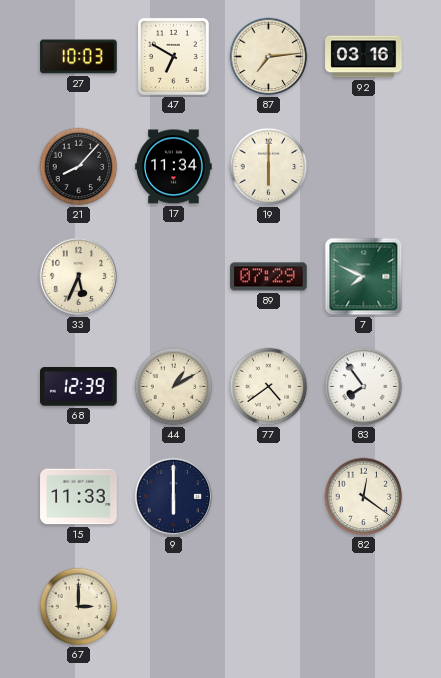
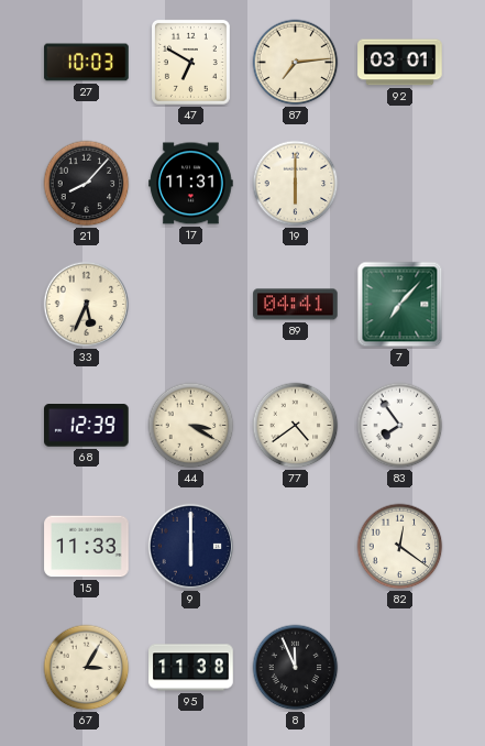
92: 03:16 -> 03:01
17: 11:34 -> 11:31
89: 07:29 -> 04:41
7: 7:49 -> 7:07
44: 1:10 -> 3:20
67: 3:00 -> 3:05
95: none -> 11:38
8: none -> 11:56
